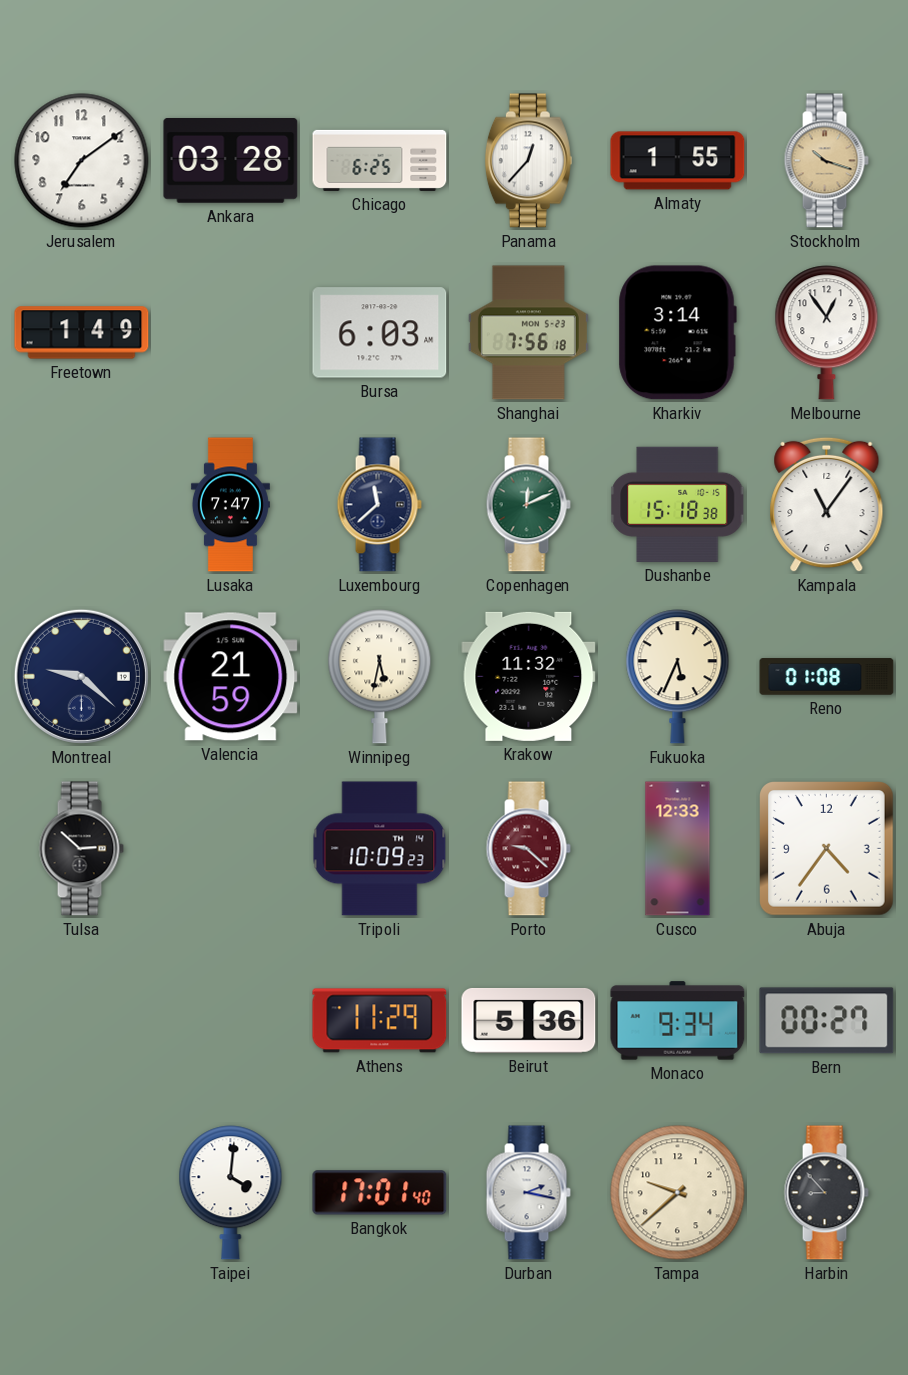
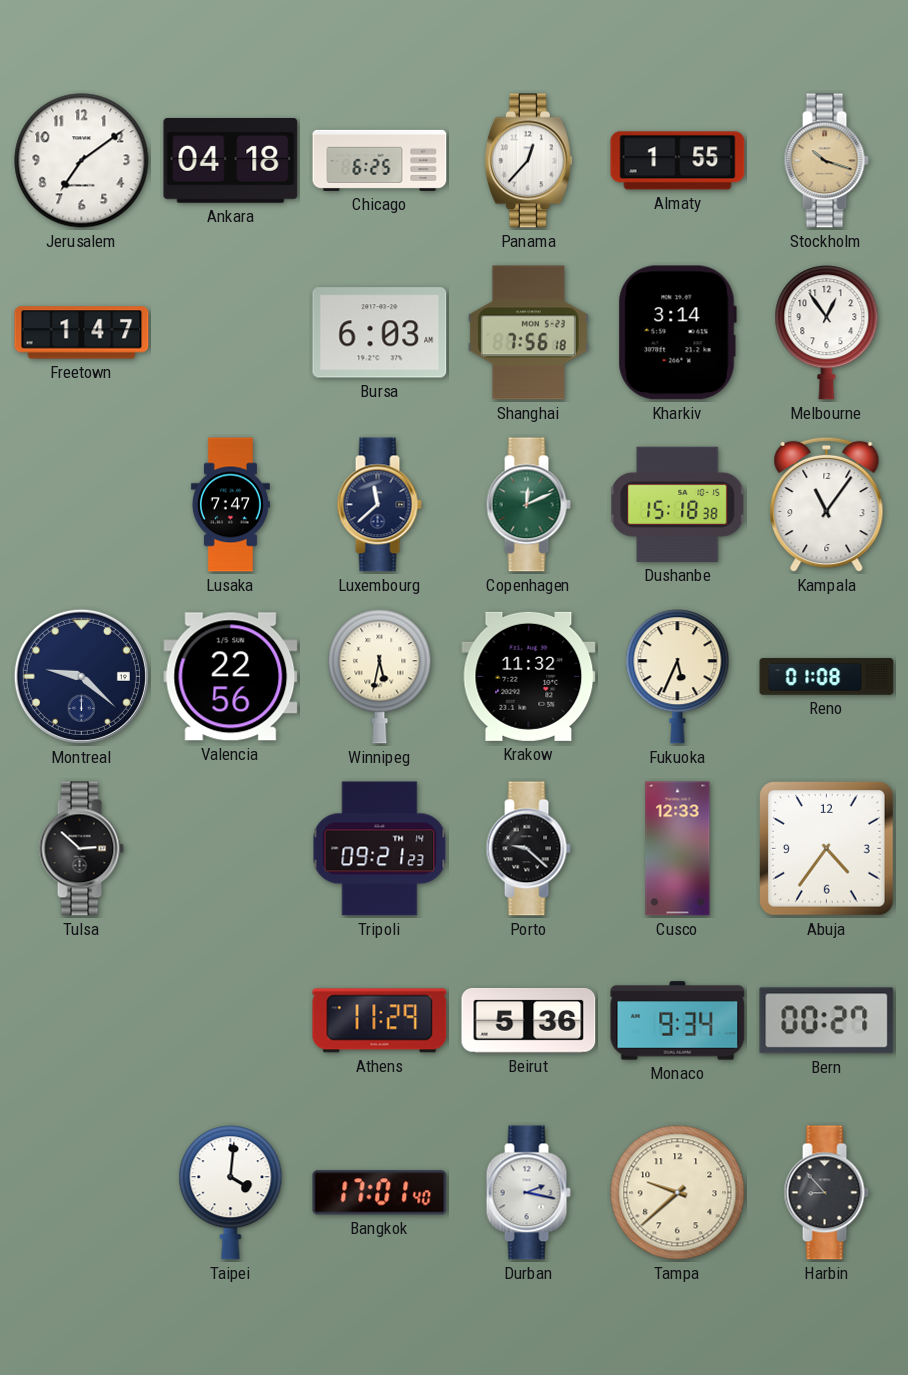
Ankara: 03:28 -> 04:18
Freetown: 1:49 -> 1:47
Valencia: 21:59 -> 22:56
Tripoli: 10:09 -> 09:21
Porto dial: burgundy -> black
